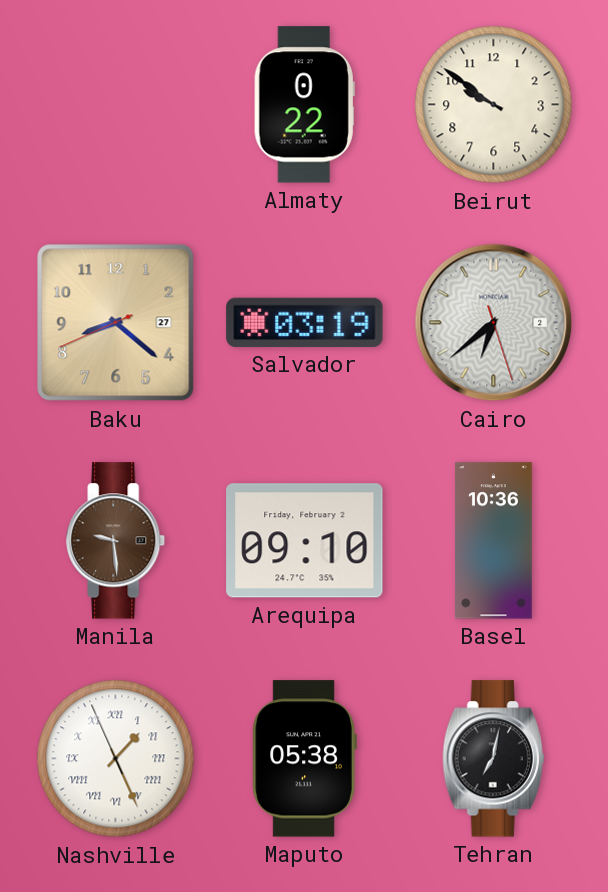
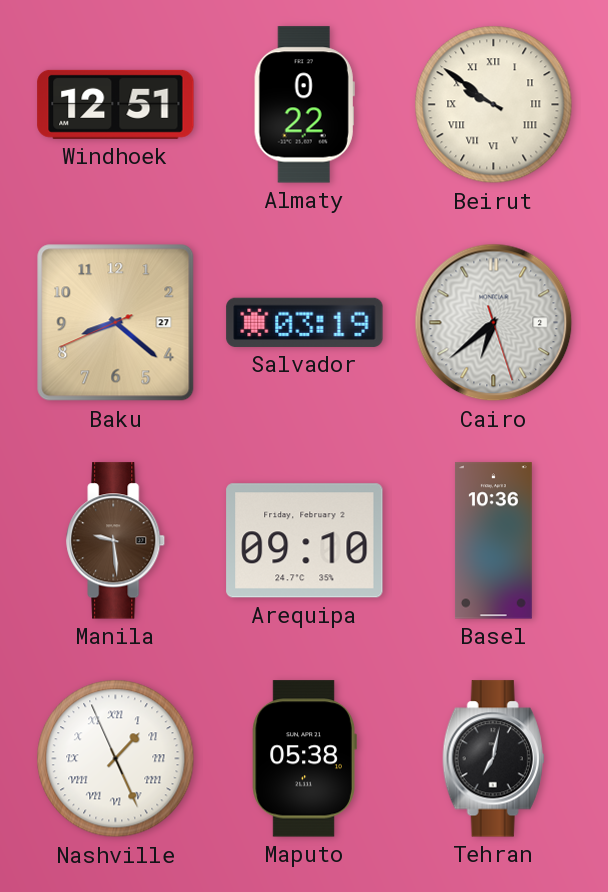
Windhoek: none -> 12:51
Beirut numerals: Arabic -> Roman
